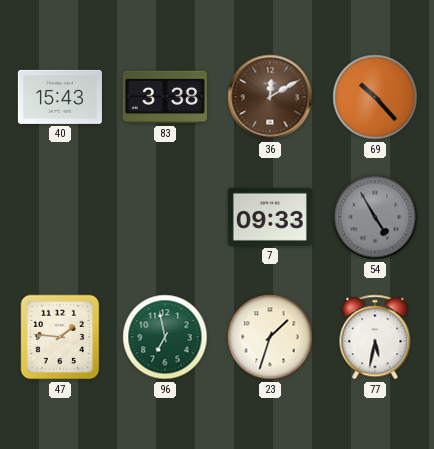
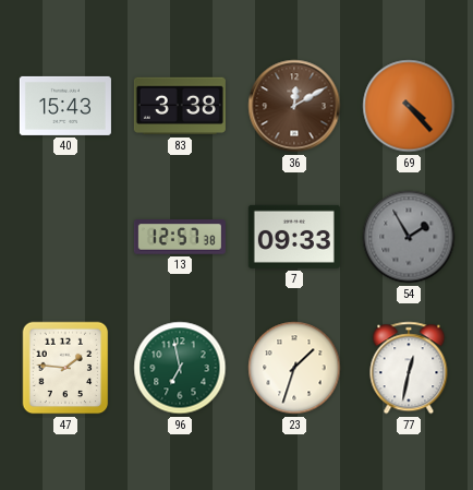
69: 10:23 -> 4:23
13: none -> 12:57
54: 4:55 -> 1:55
77: 5:32 -> 12:32
